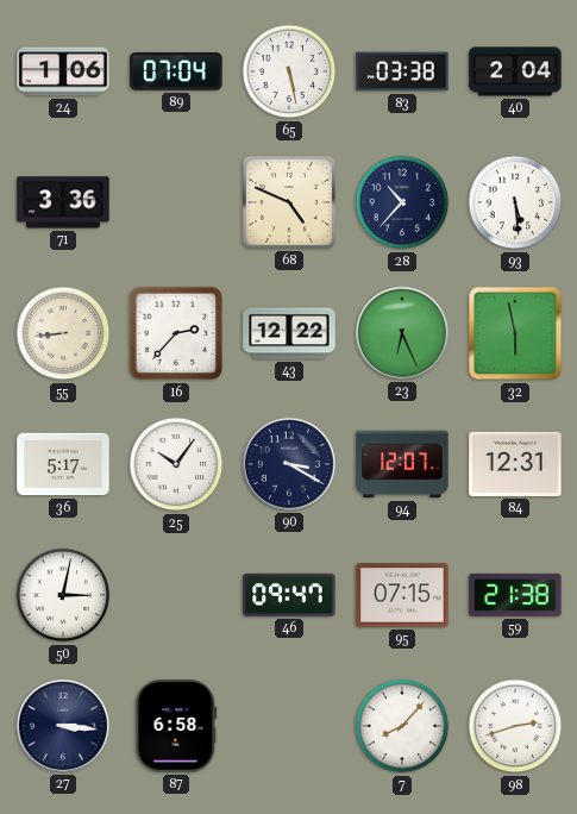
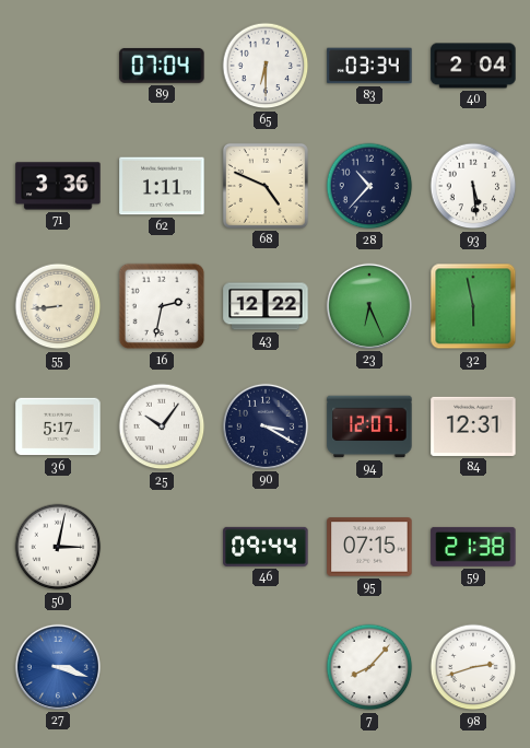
24: 1:06 -> none
65: 5:28 -> 6:30
83: 03:38 -> 03:34
62: none -> 1:11
16: 2:37 -> 2:32
46: 09:47 -> 09:44
27: 3:16 -> 3:18
27 dial: navy -> blue
87: 6:58 -> none
